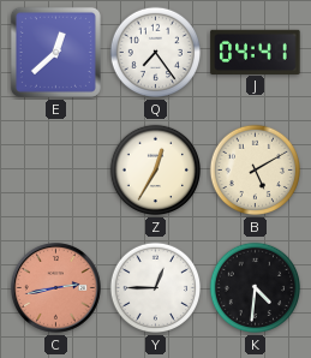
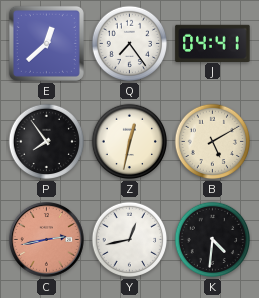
P: none -> 7:54
Z: 12:35 -> 12:32
Y: 12:45 -> 12:43
